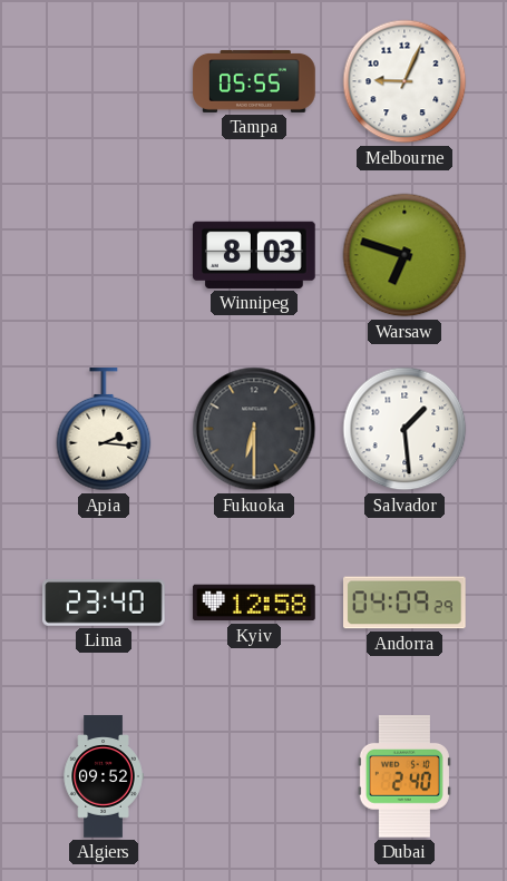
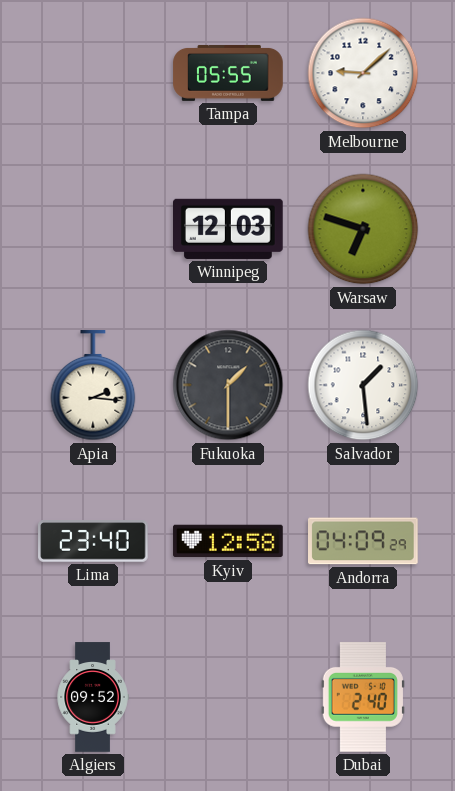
Melbourne: 9:04 -> 9:08
Winnipeg: 8:03 -> 12:03
Fukuoka: 6:30 -> 1:30
